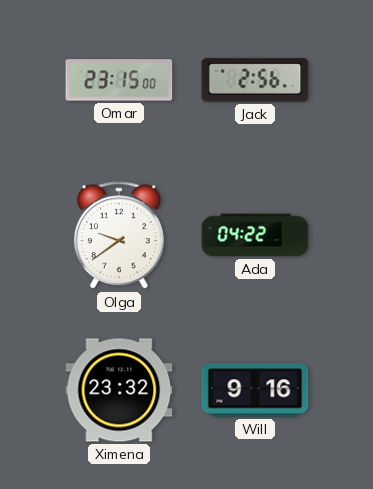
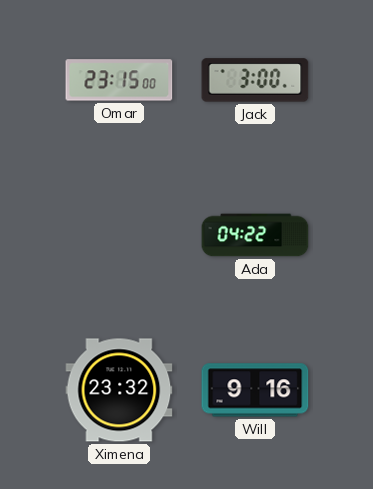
Jack: 2:56 -> 3:00
Olga: 9:39 -> none
